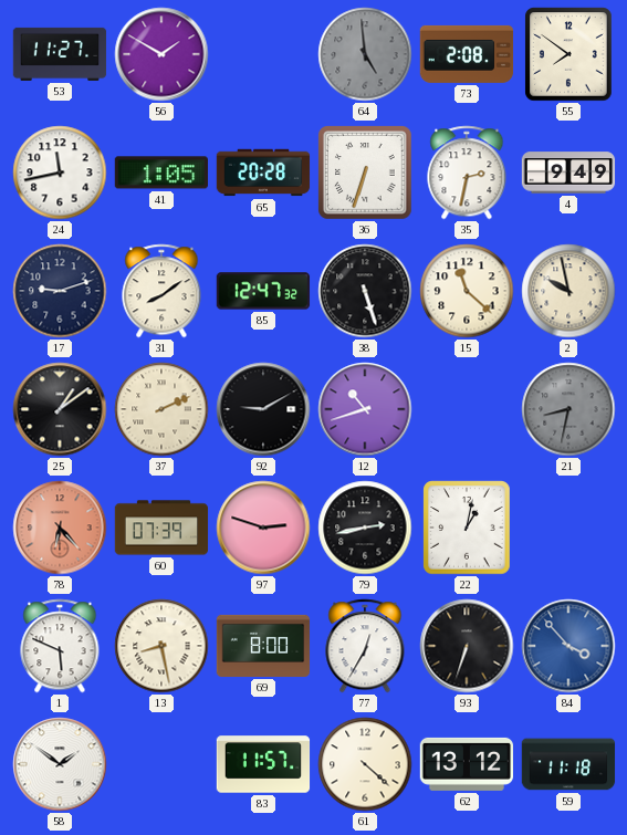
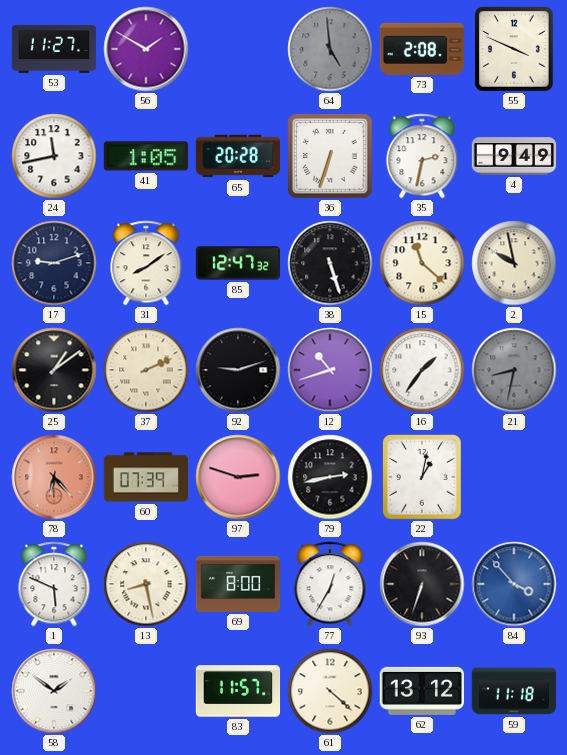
55: 7:51 -> 3:49
92: 9:10 -> 9:12
16: none -> 1:36
